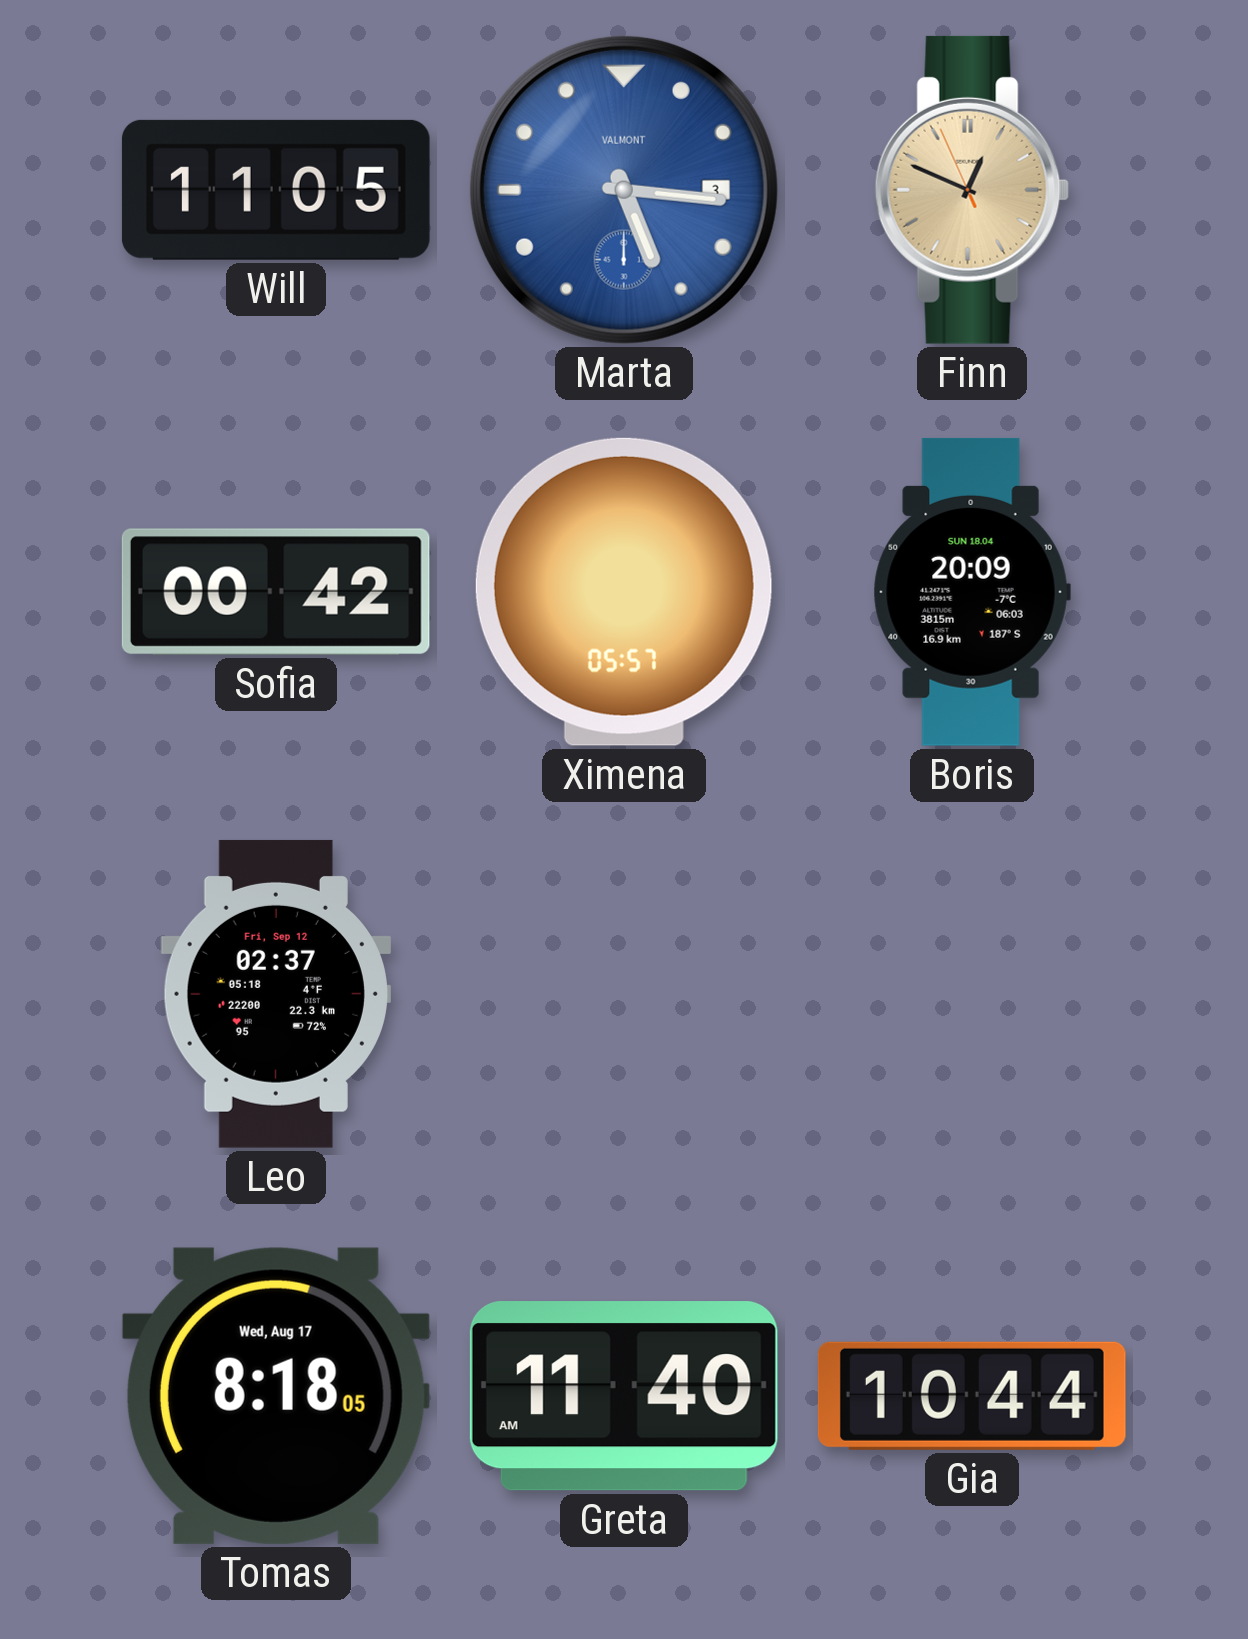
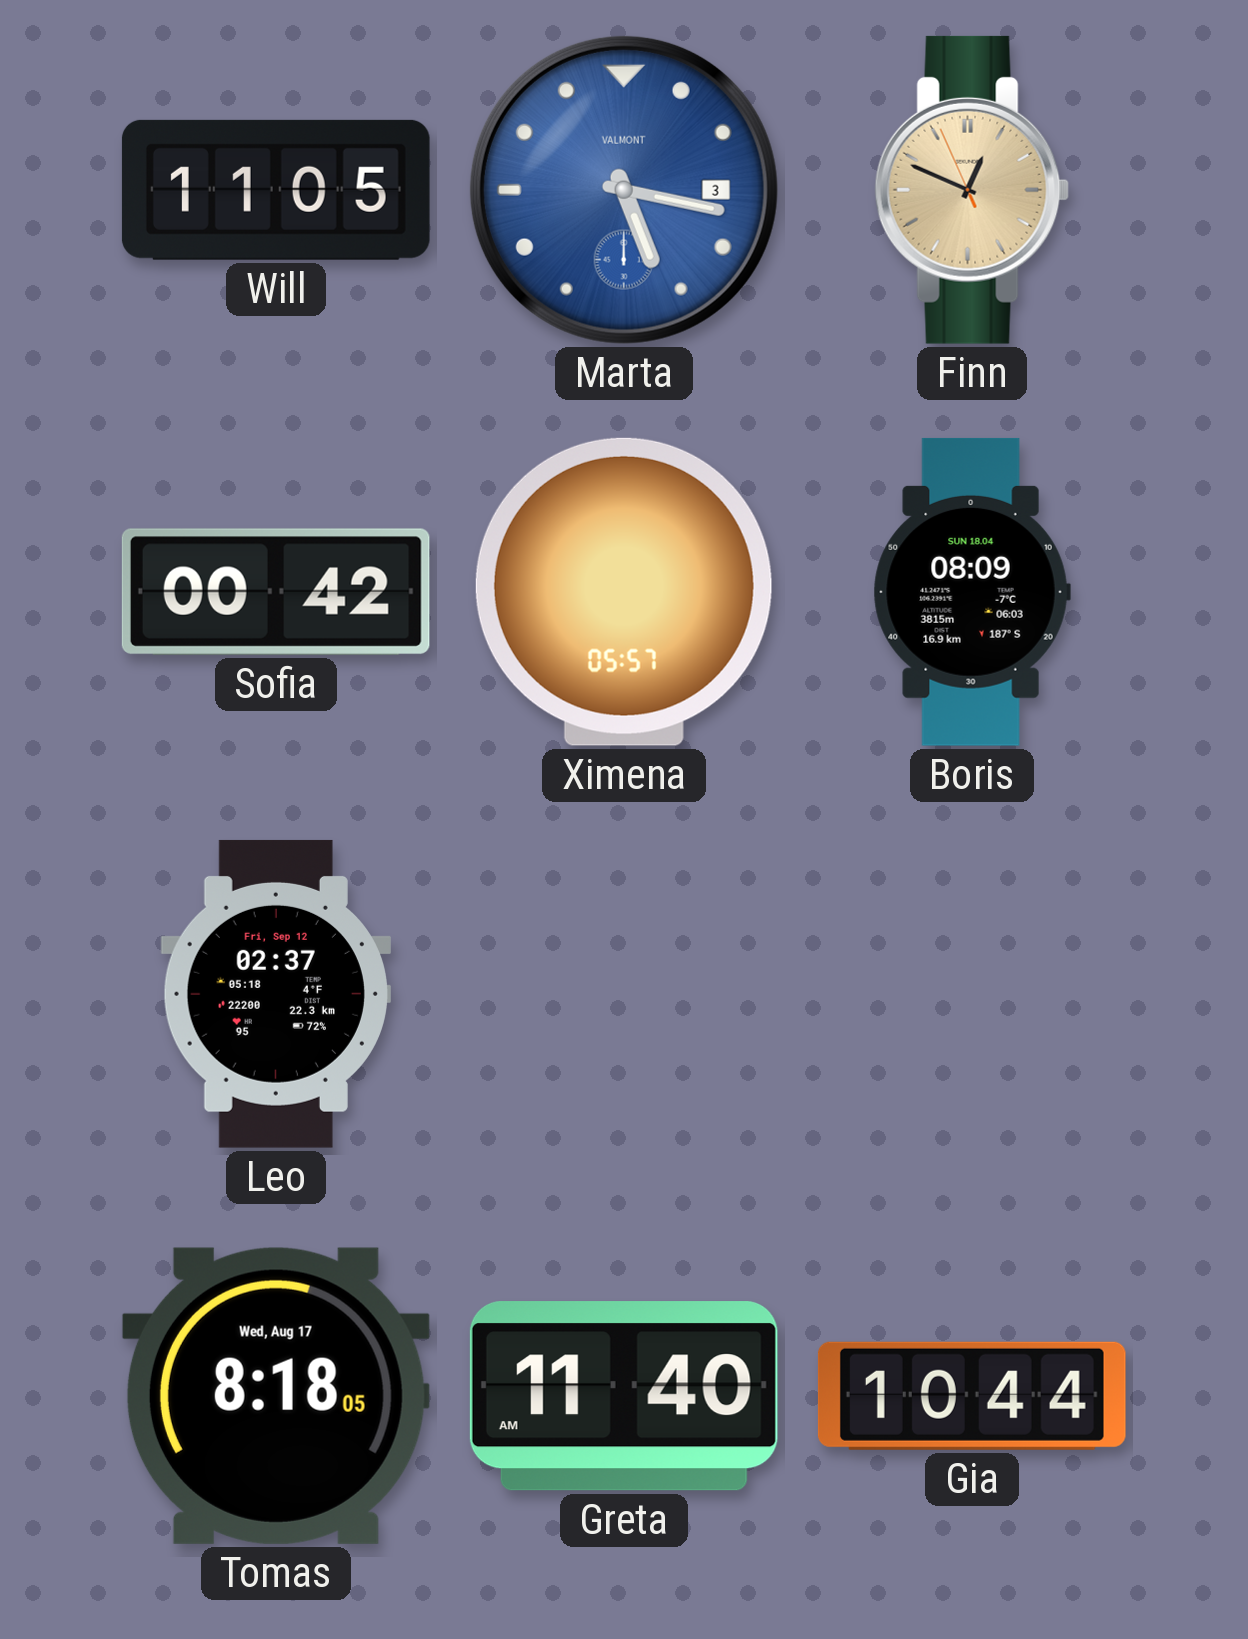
Marta: 5:16 -> 5:17
Boris: 20:09 -> 08:09
